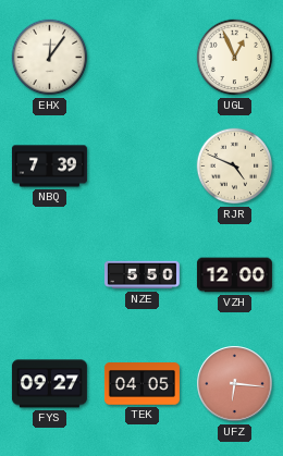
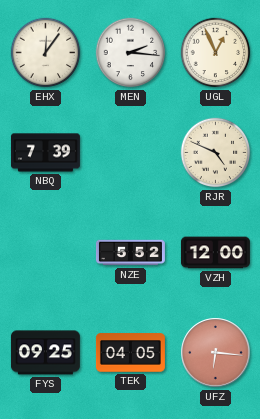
MEN: none -> 2:16
NZE: 5:50 -> 5:52
FYS: 09:27 -> 09:25
